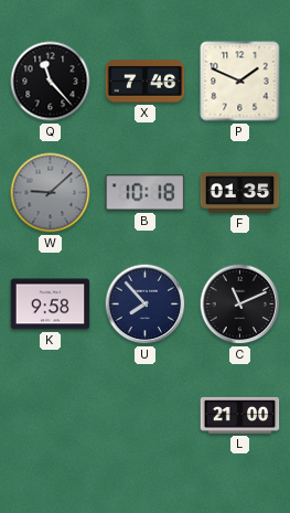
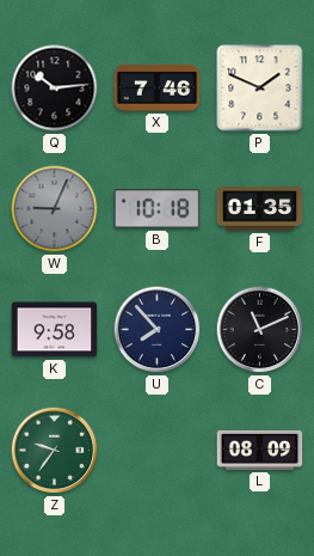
Q: 11:23 -> 10:14
W: 9:08 -> 9:04
Z: none -> 9:36
L: 21:00 -> 08:09
